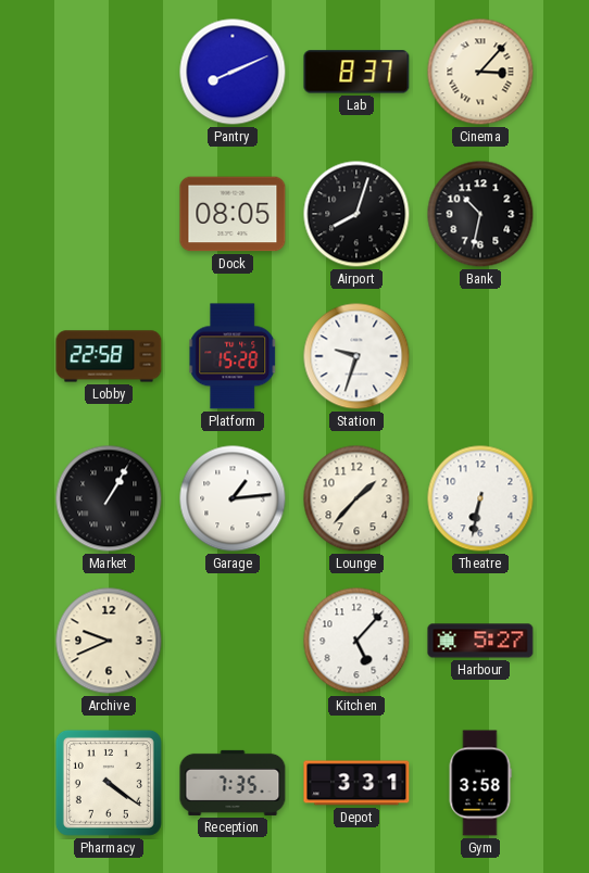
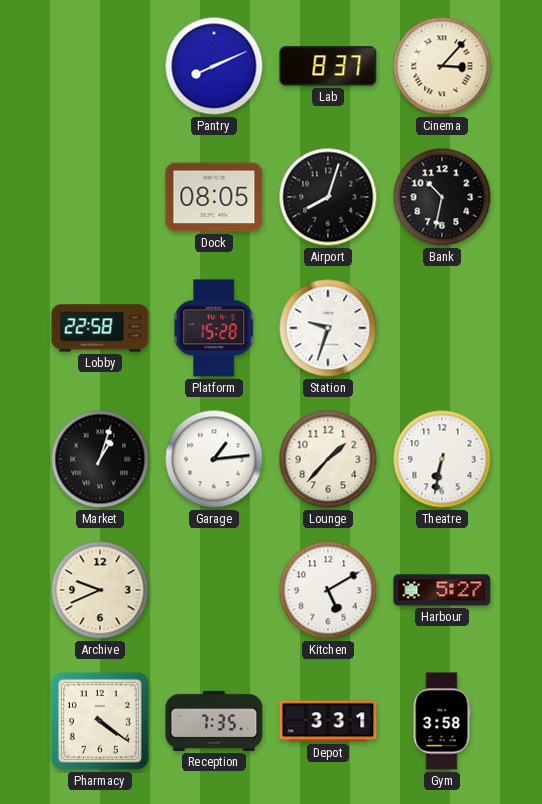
Market: 1:05 -> 1:03
Kitchen: 5:07 -> 5:10
